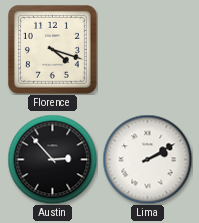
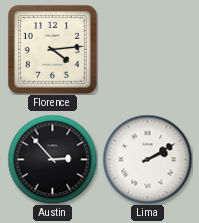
Florence: 4:18 -> 4:14
